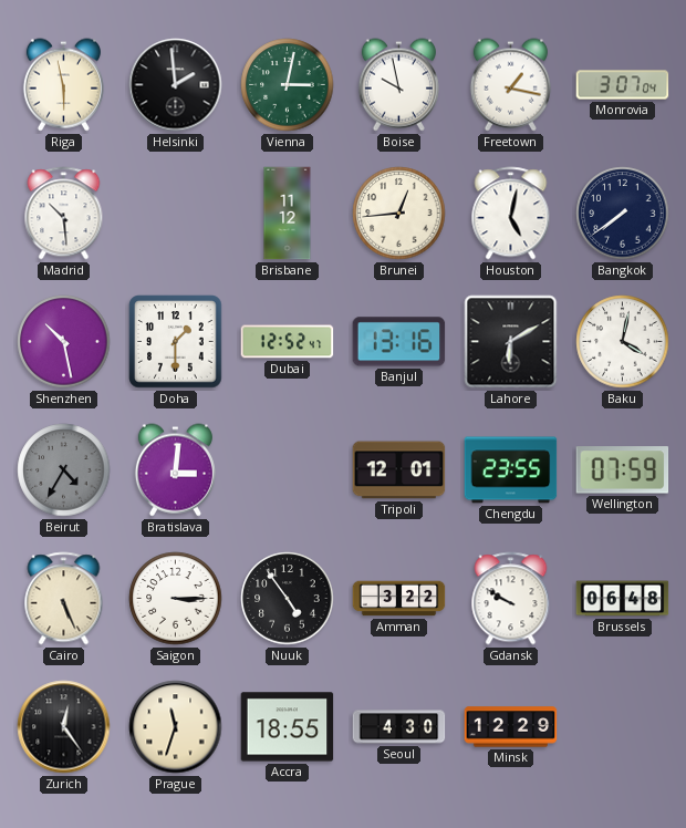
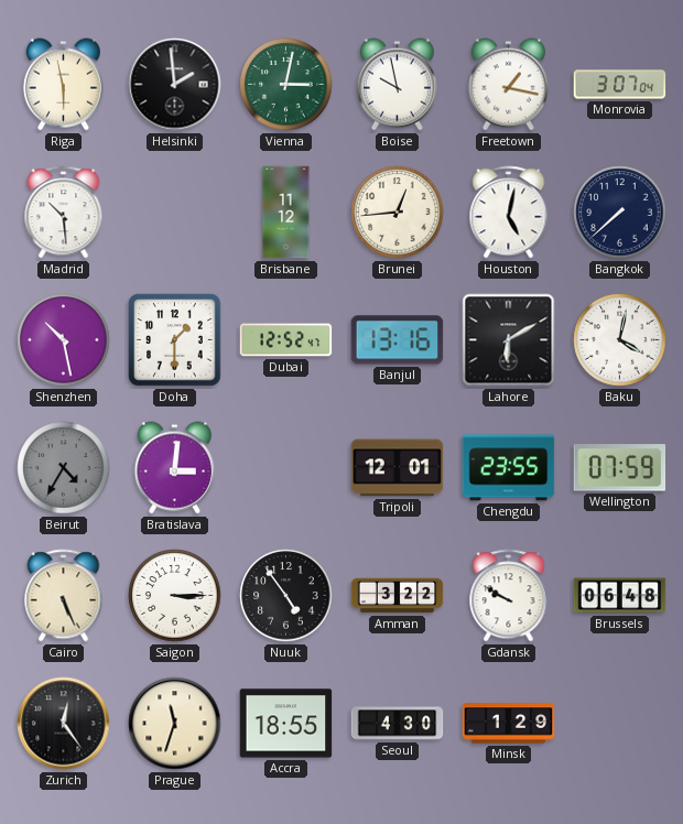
Bangkok: 7:39 -> 7:38
Minsk: 12:29 -> 1:29
